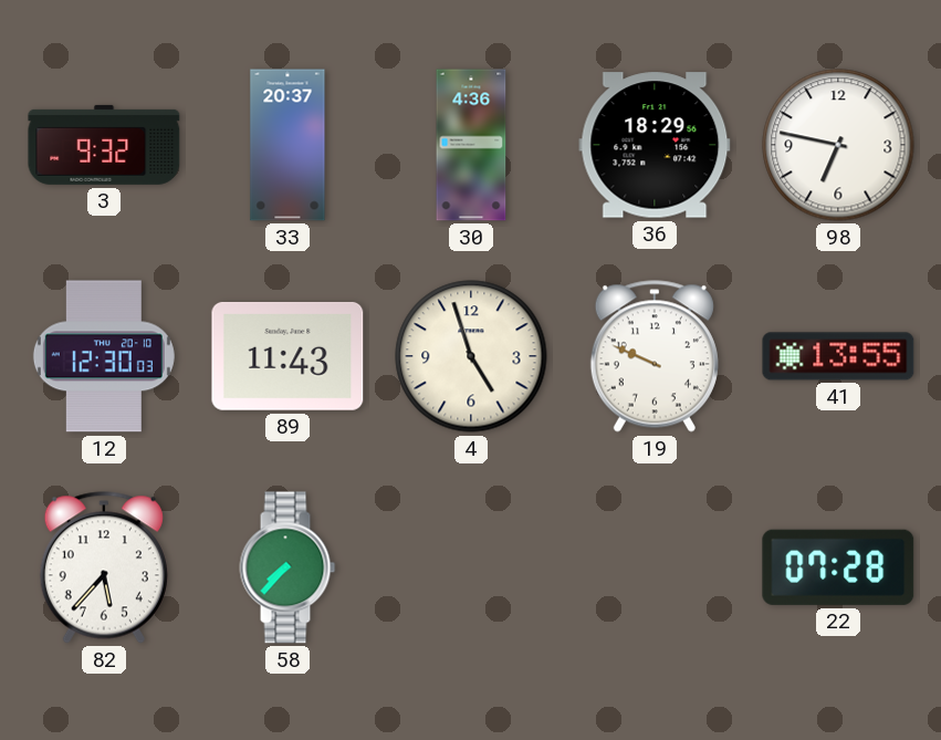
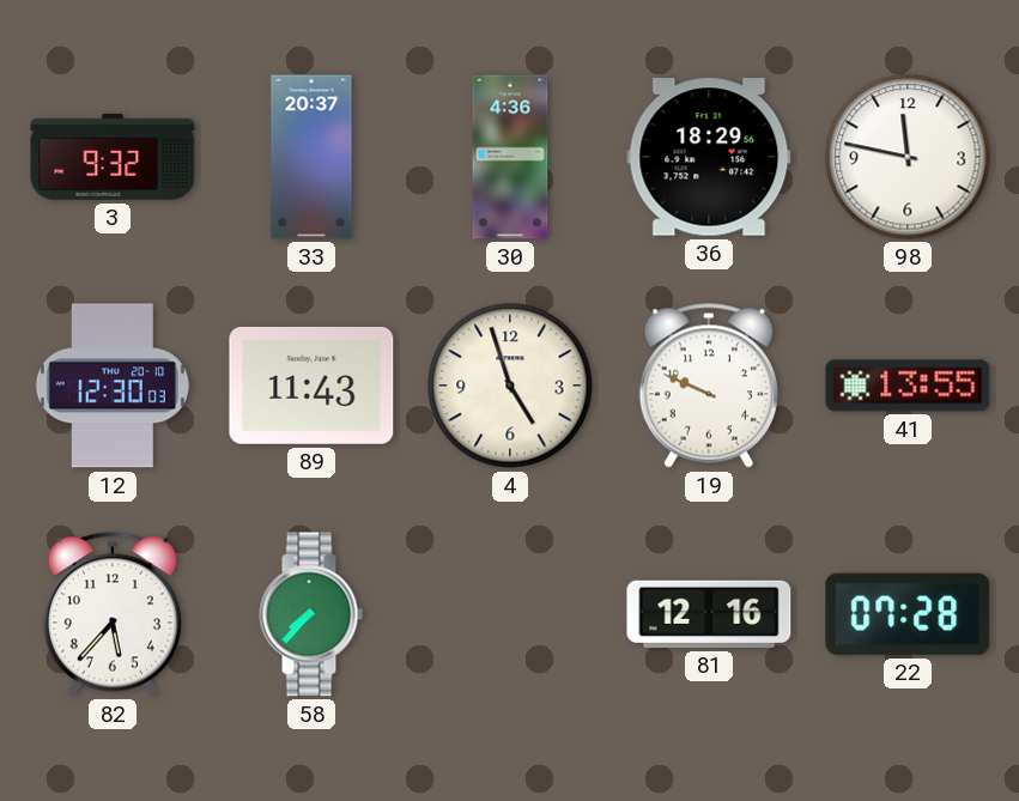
98: 6:47 -> 11:47
81: none -> 12:16
